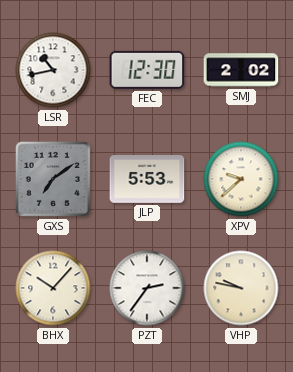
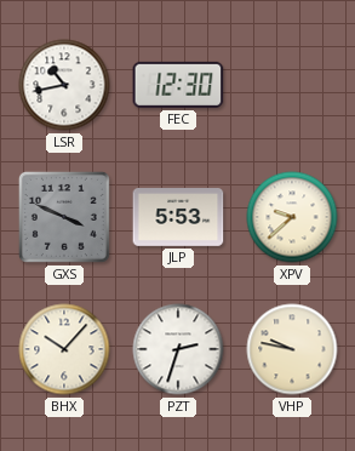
SMJ: 2:02 -> none
GXS: 7:09 -> 3:49
PZT: 2:36 -> 2:33
